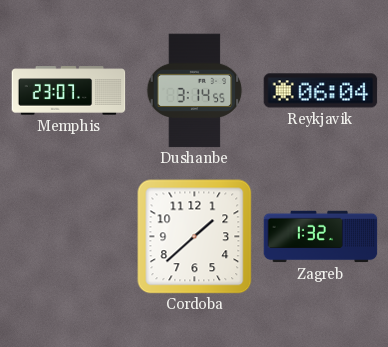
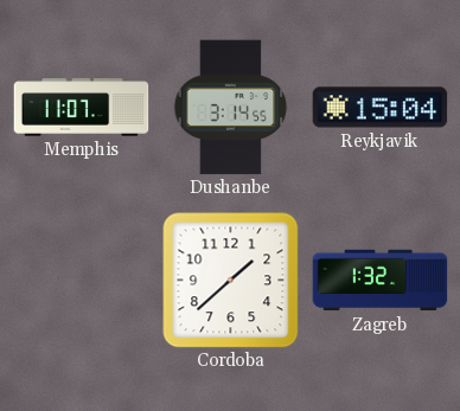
Memphis: 23:07 -> 11:07
Reykjavik: 06:04 -> 15:04
